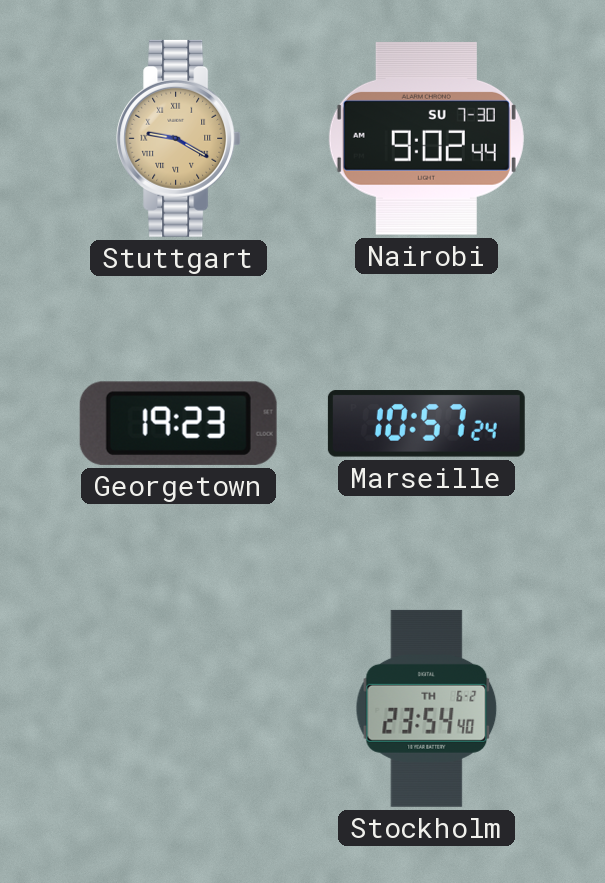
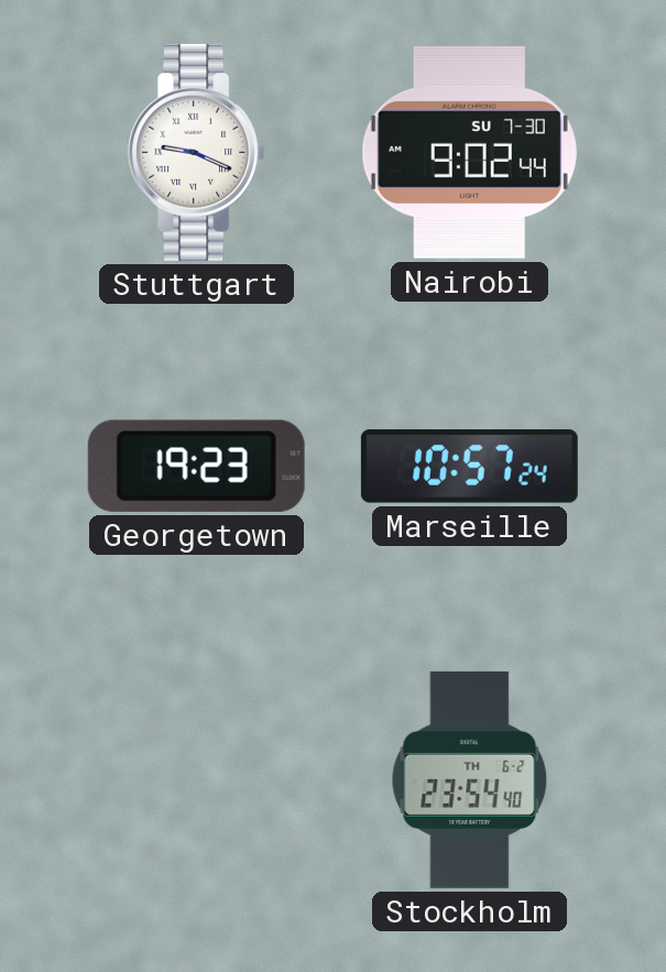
Stuttgart: 9:20 -> 9:19
Stuttgart dial: champagne -> white
